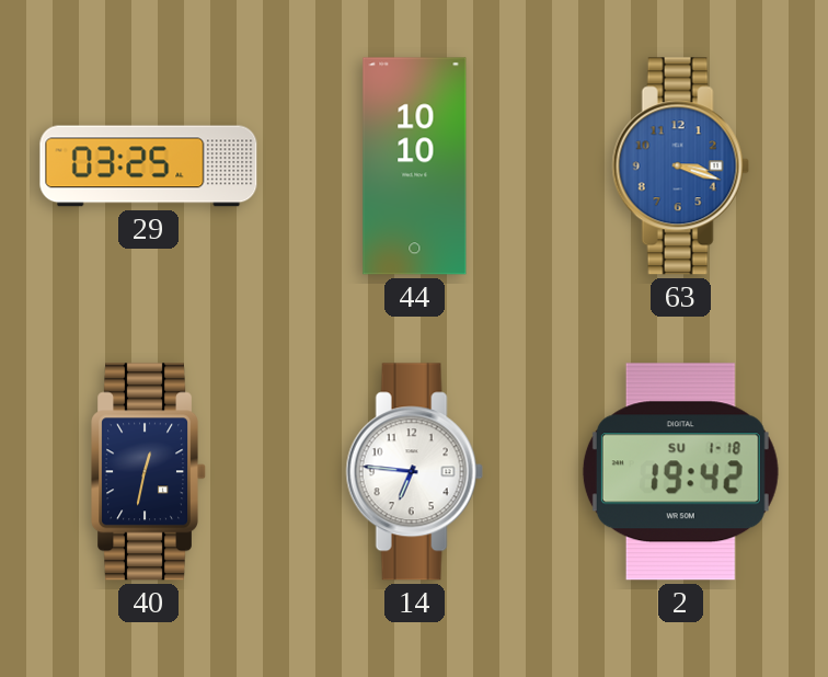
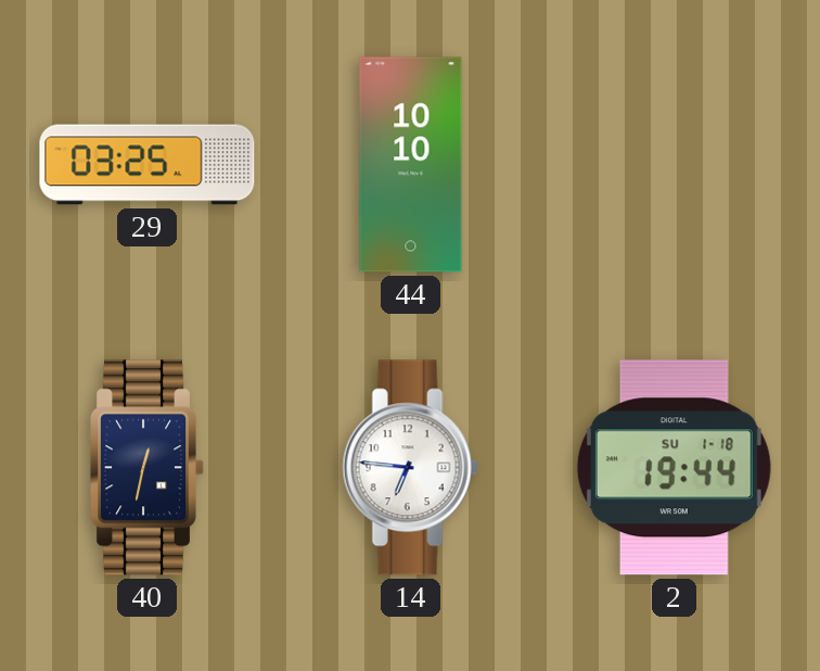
63: 3:18 -> none
2: 19:42 -> 19:44
